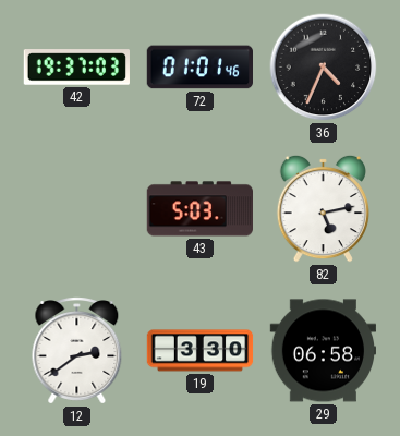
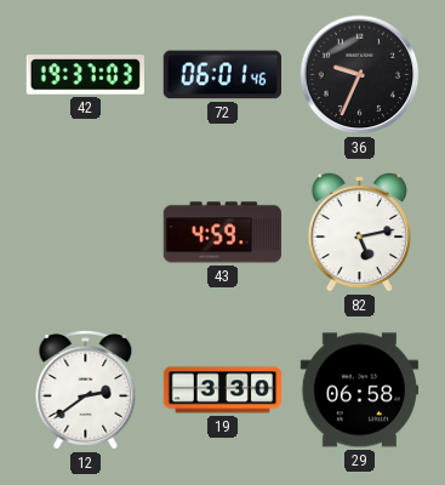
72: 01:01 -> 06:01
36: 4:34 -> 9:34
43: 5:03 -> 4:59
